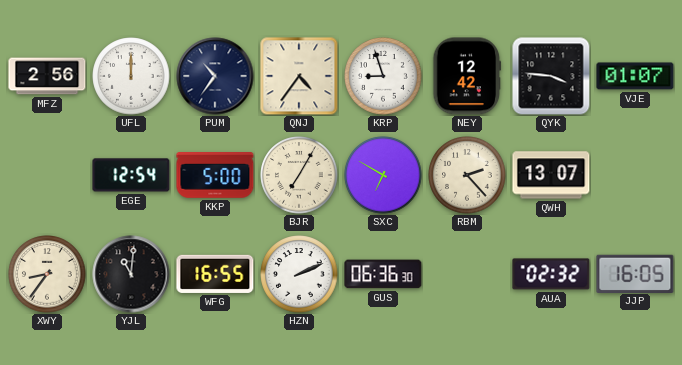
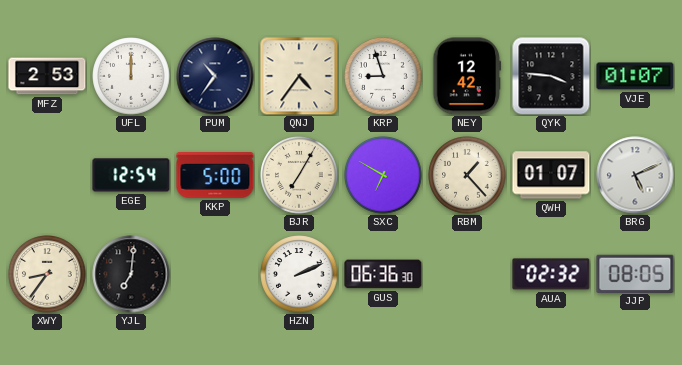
MFZ: 2:56 -> 2:53
RBM: 2:23 -> 1:23
QWH: 13:07 -> 01:07
BRG: none -> 5:11
YJL: 11:01 -> 7:01
WFG: 16:55 -> none
JJP: 16:05 -> 08:05
